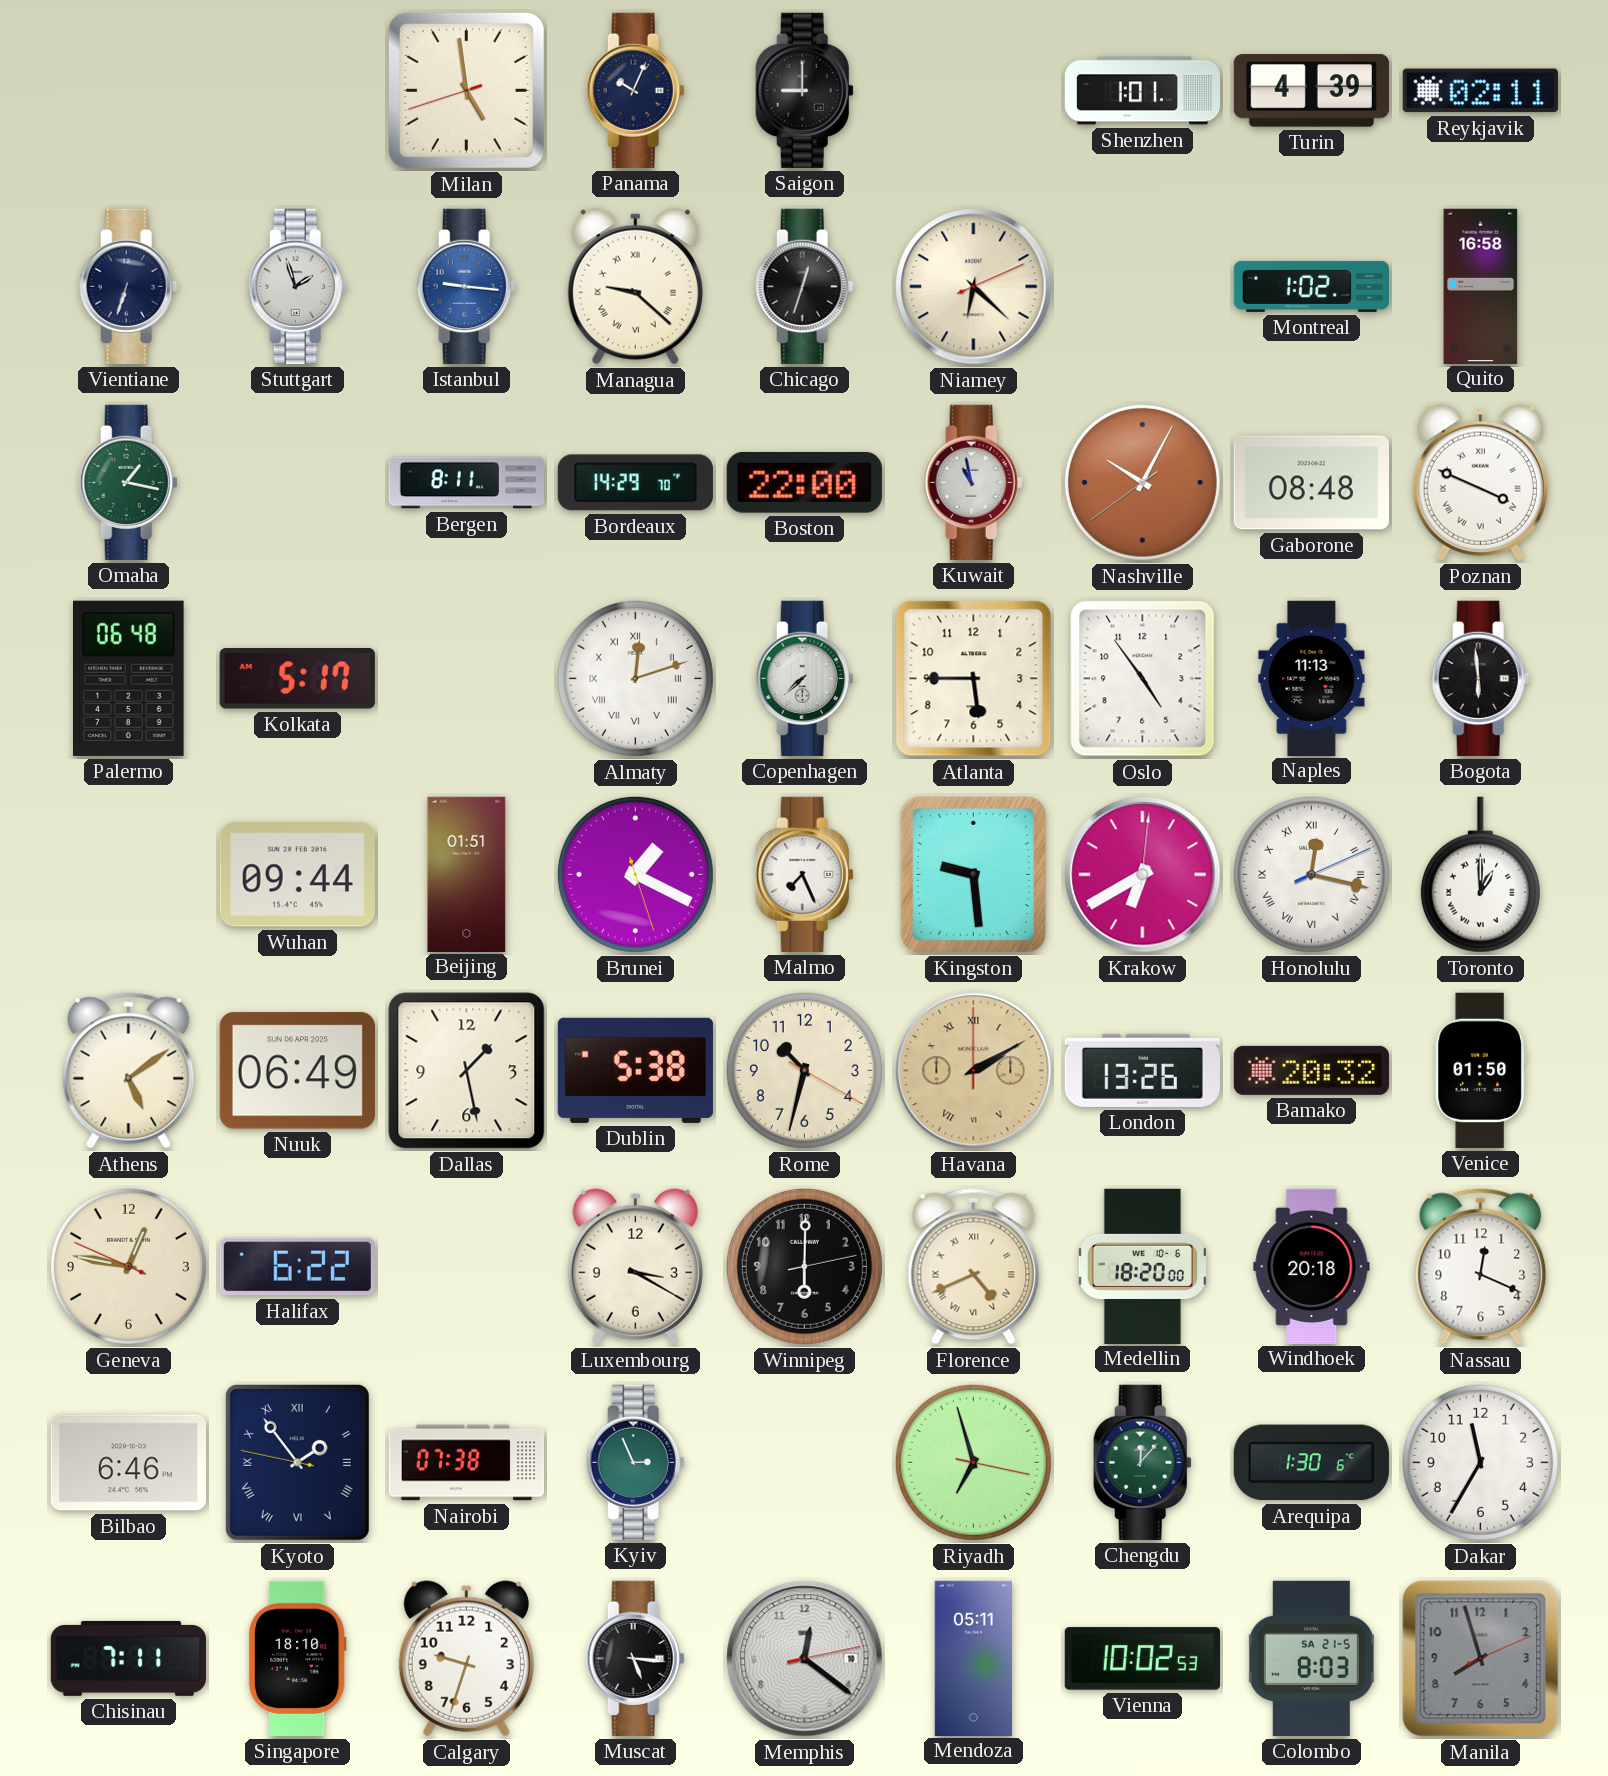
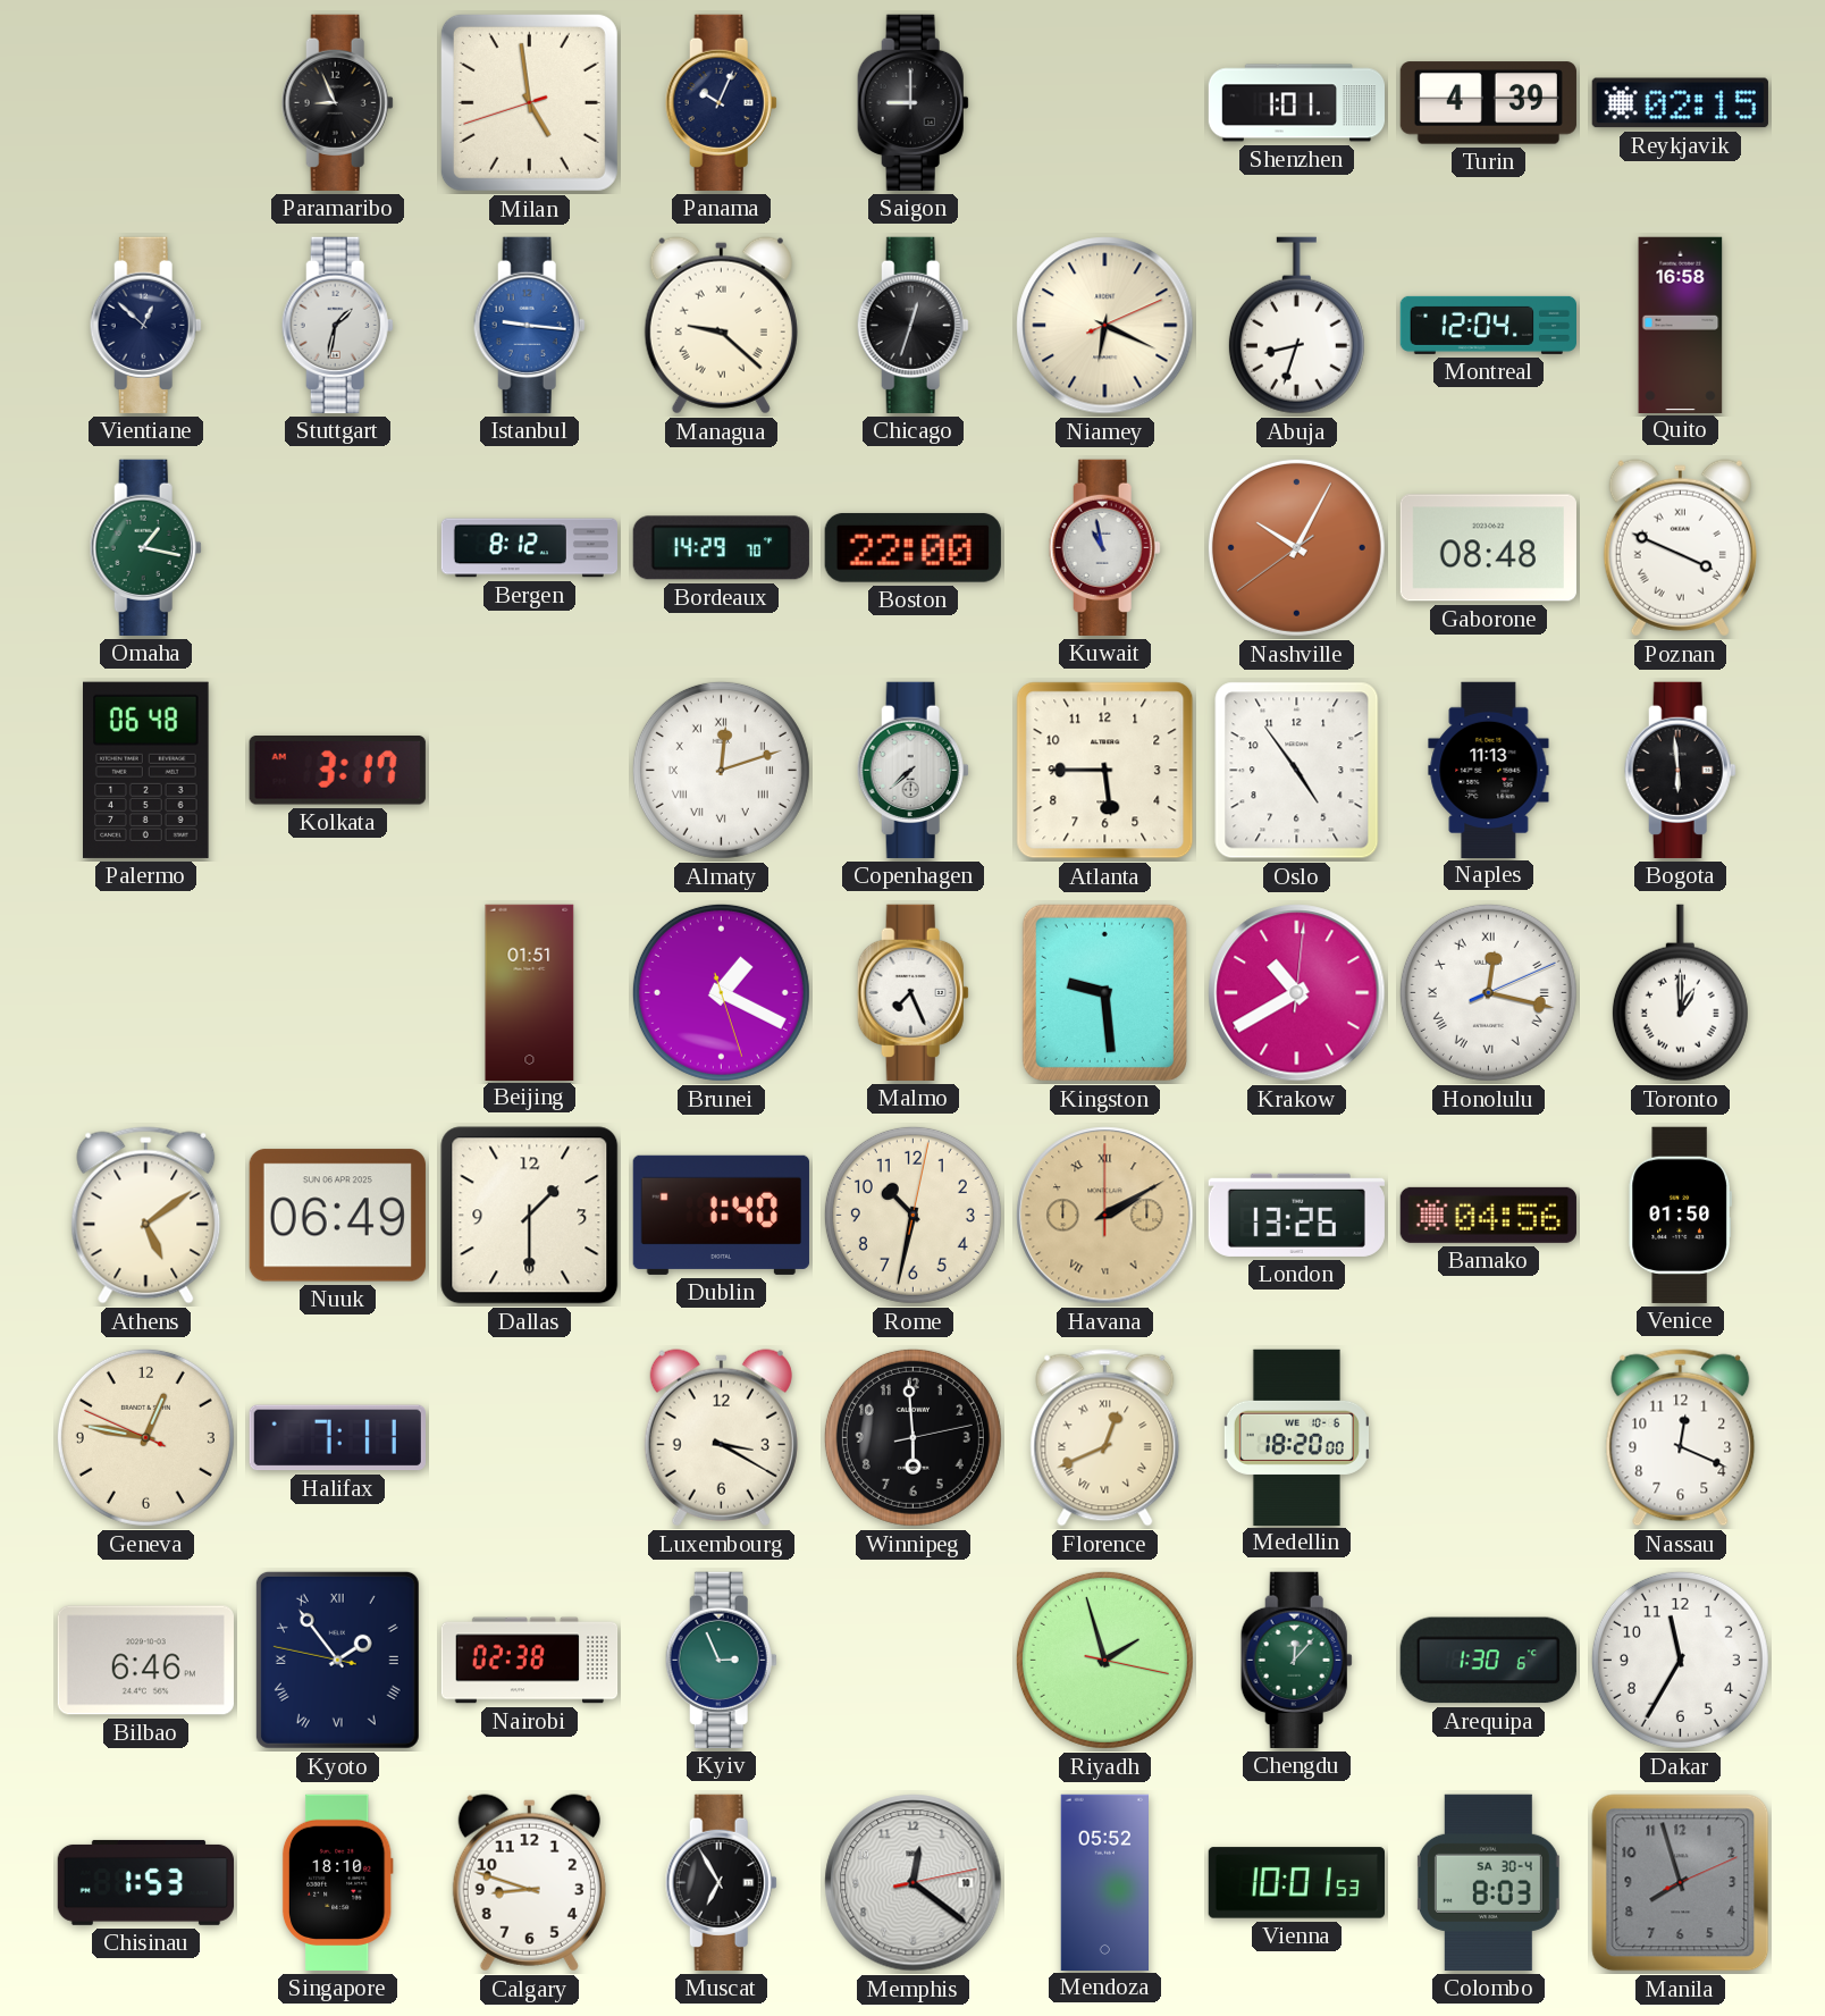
Paramaribo: none -> 8:56
Reykjavik: 02:11 -> 02:15
Vientiane: 6:33 -> 12:52
Stuttgart: 1:57 -> 1:32
Niamey: 6:22 -> 6:19
Abuja: none -> 8:33
Montreal: 1:02 -> 12:04
Bergen: 8:11 -> 8:12
Kolkata: 5:17 -> 3:17
Wuhan: 09:44 -> none
Krakow: 6:40 -> 10:40
Dallas: 1:28 -> 1:30
Dublin: 5:38 -> 1:40
Rome: 10:32:20 -> 10:32:02
Bamako: 20:32 -> 04:56
Halifax: 6:22 -> 7:11
Winnipeg: 6:00 -> 5:59
Florence: 4:41 -> 12:41
Windhoek: 20:18 -> none
Nairobi: 07:38 -> 02:38
Riyadh: 6:57 -> 1:57
Chisinau: 7:11 -> 1:53
Calgary: 9:33 -> 8:48
Muscat: 5:16 -> 6:55
Mendoza: 05:11 -> 05:52
Vienna: 10:02 -> 10:01
Colombo date: SA 21-5 -> SA 30-4
